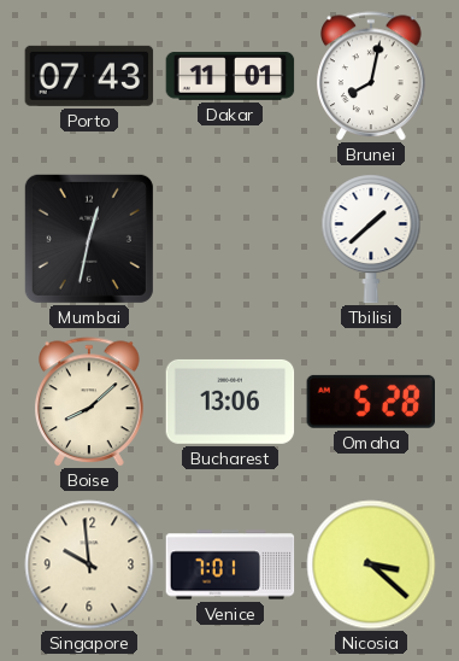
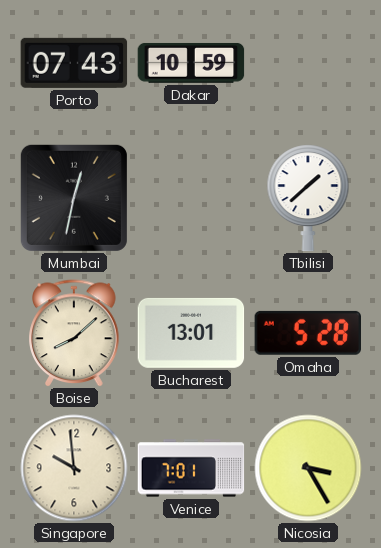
Dakar: 11:01 -> 10:59
Brunei: 8:02 -> none
Bucharest: 13:06 -> 13:01
Nicosia: 3:22 -> 3:25
